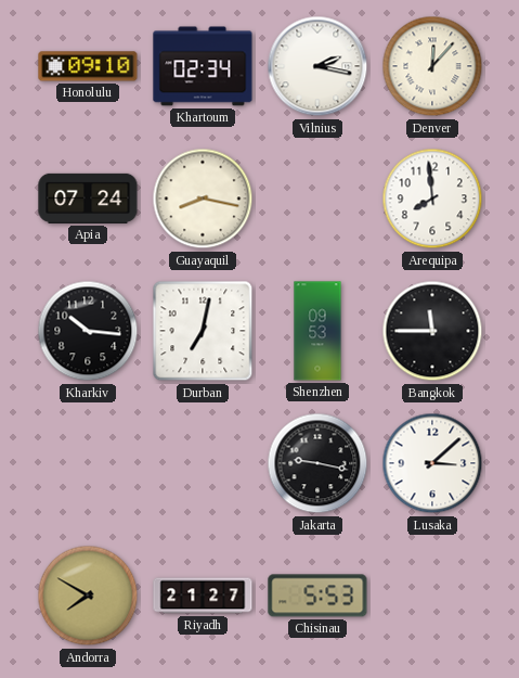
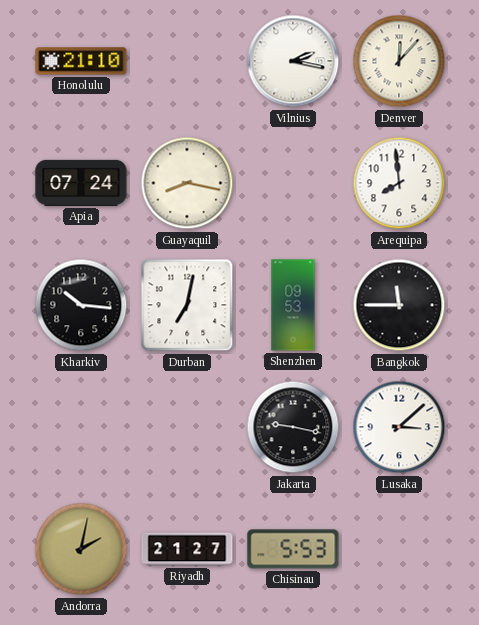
Honolulu: 09:10 -> 21:10
Khartoum: 02:34 -> none
Andorra: 7:50 -> 2:02
